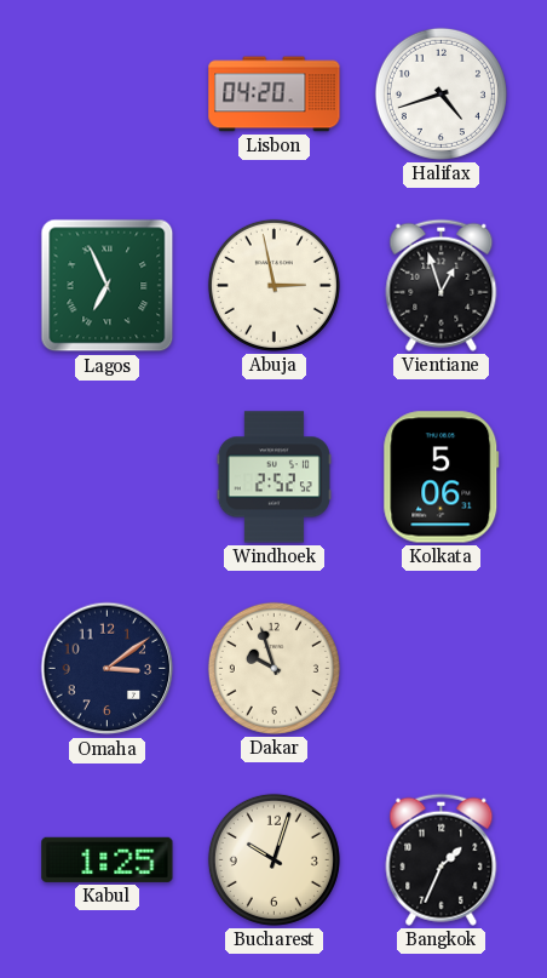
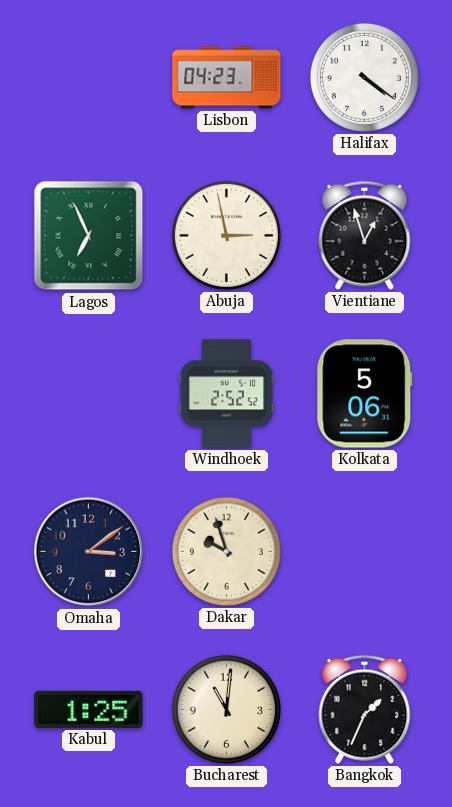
Lisbon: 04:20 -> 04:23
Halifax: 4:42 -> 4:21
Bucharest: 10:03 -> 11:01
